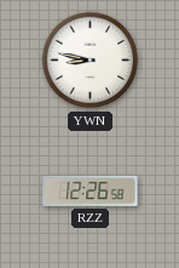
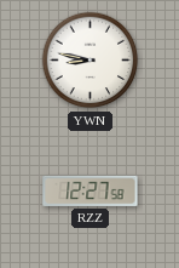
RZZ: 12:26 -> 12:27
